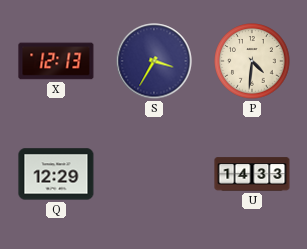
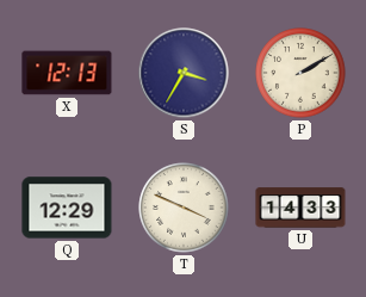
P: 4:31 -> 2:10
T: none -> 3:49
